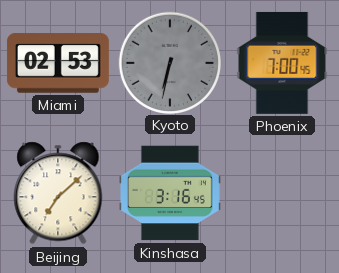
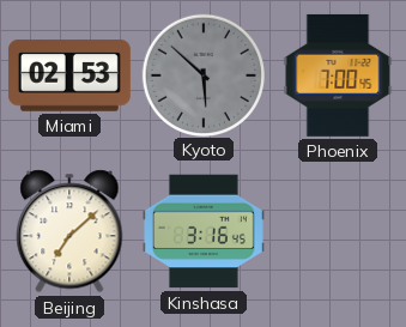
Kyoto: 6:32 -> 5:52
